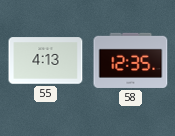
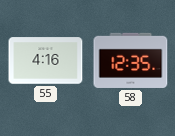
55: 4:13 -> 4:16
